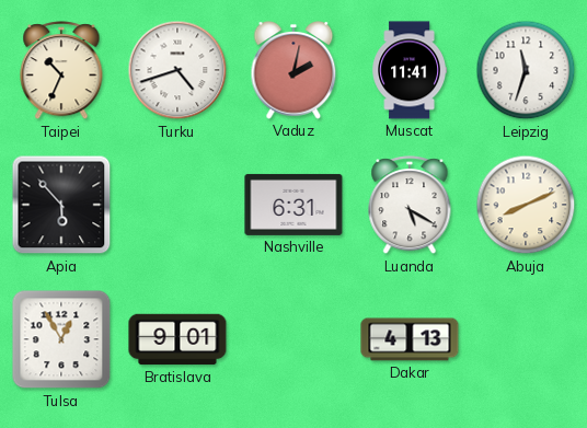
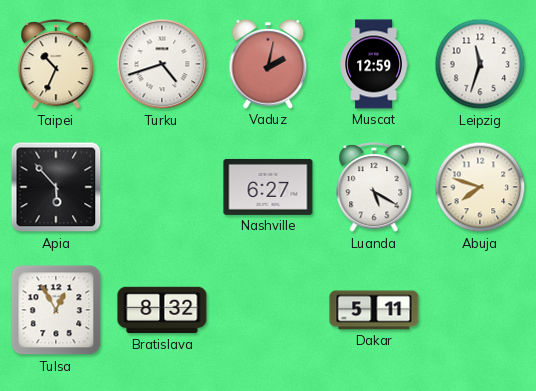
Muscat: 11:41 -> 12:59
Nashville: 6:31 -> 6:27
Abuja: 8:11 -> 7:48
Bratislava: 9:01 -> 8:32
Dakar: 4:13 -> 5:11
